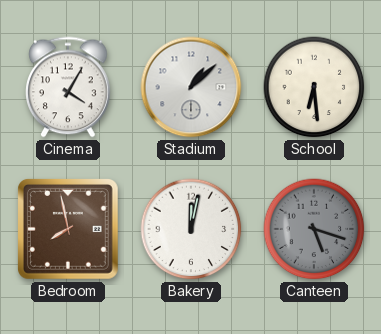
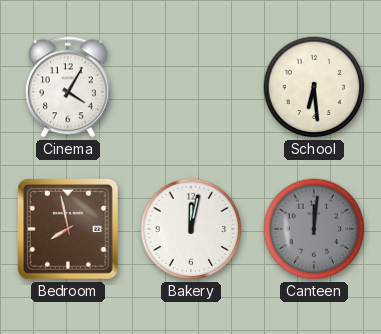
Stadium: 1:08 -> none
Canteen: 5:18 -> 12:01
